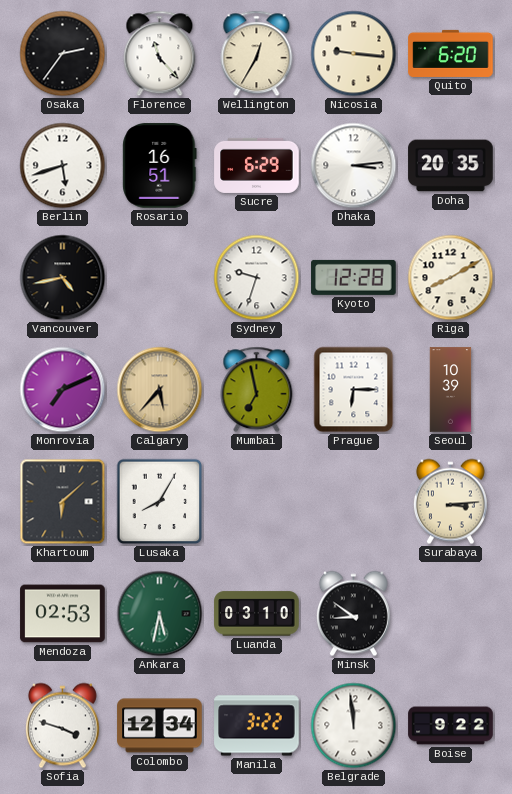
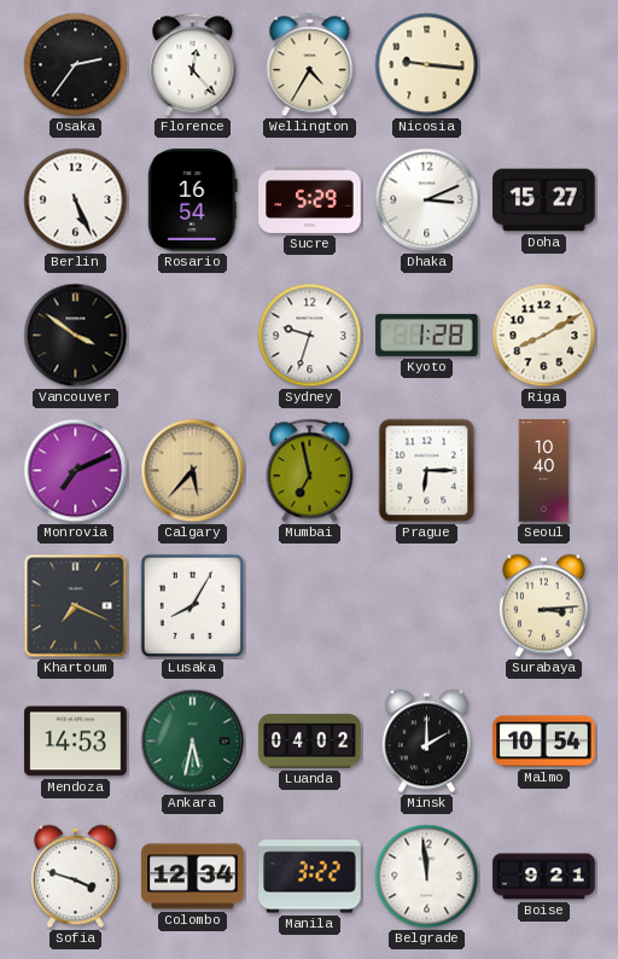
Florence: 11:23 -> 12:23
Wellington: 12:35 -> 4:35
Quito: 6:20 -> none
Berlin: 5:42 -> 5:26
Rosario: 16:51 -> 16:54
Sucre: 6:29 -> 5:29
Dhaka: 3:14 -> 3:11
Doha: 20:35 -> 15:27
Vancouver: 4:43 -> 3:51
Kyoto: 12:28 -> 1:28
Seoul: 10:39 -> 10:40
Khartoum: 6:08 -> 7:19
Mendoza: 02:53 -> 14:53
Luanda: 03:10 -> 04:02
Minsk: 8:51 -> 2:00
Malmo: none -> 10:54
Boise: 9:22 -> 9:21
